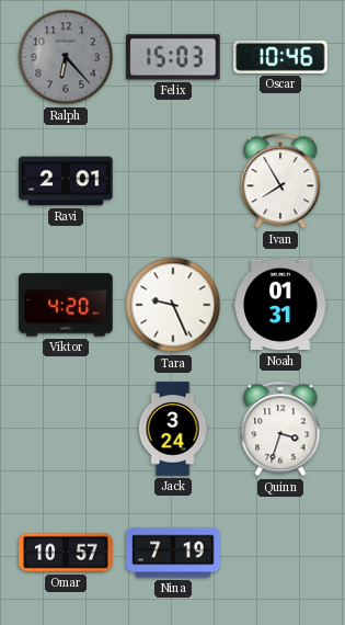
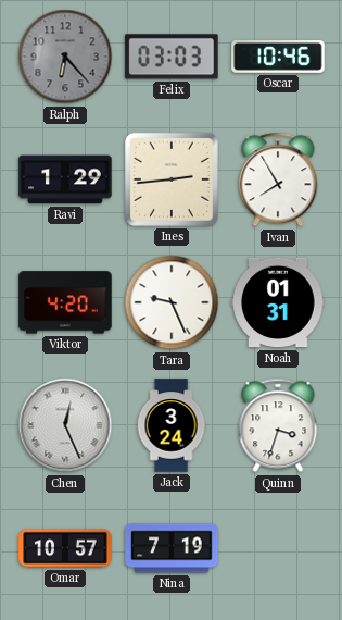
Felix: 15:03 -> 03:03
Ravi: 2:01 -> 1:29
Ines: none -> 2:44
Chen: none -> 12:26
